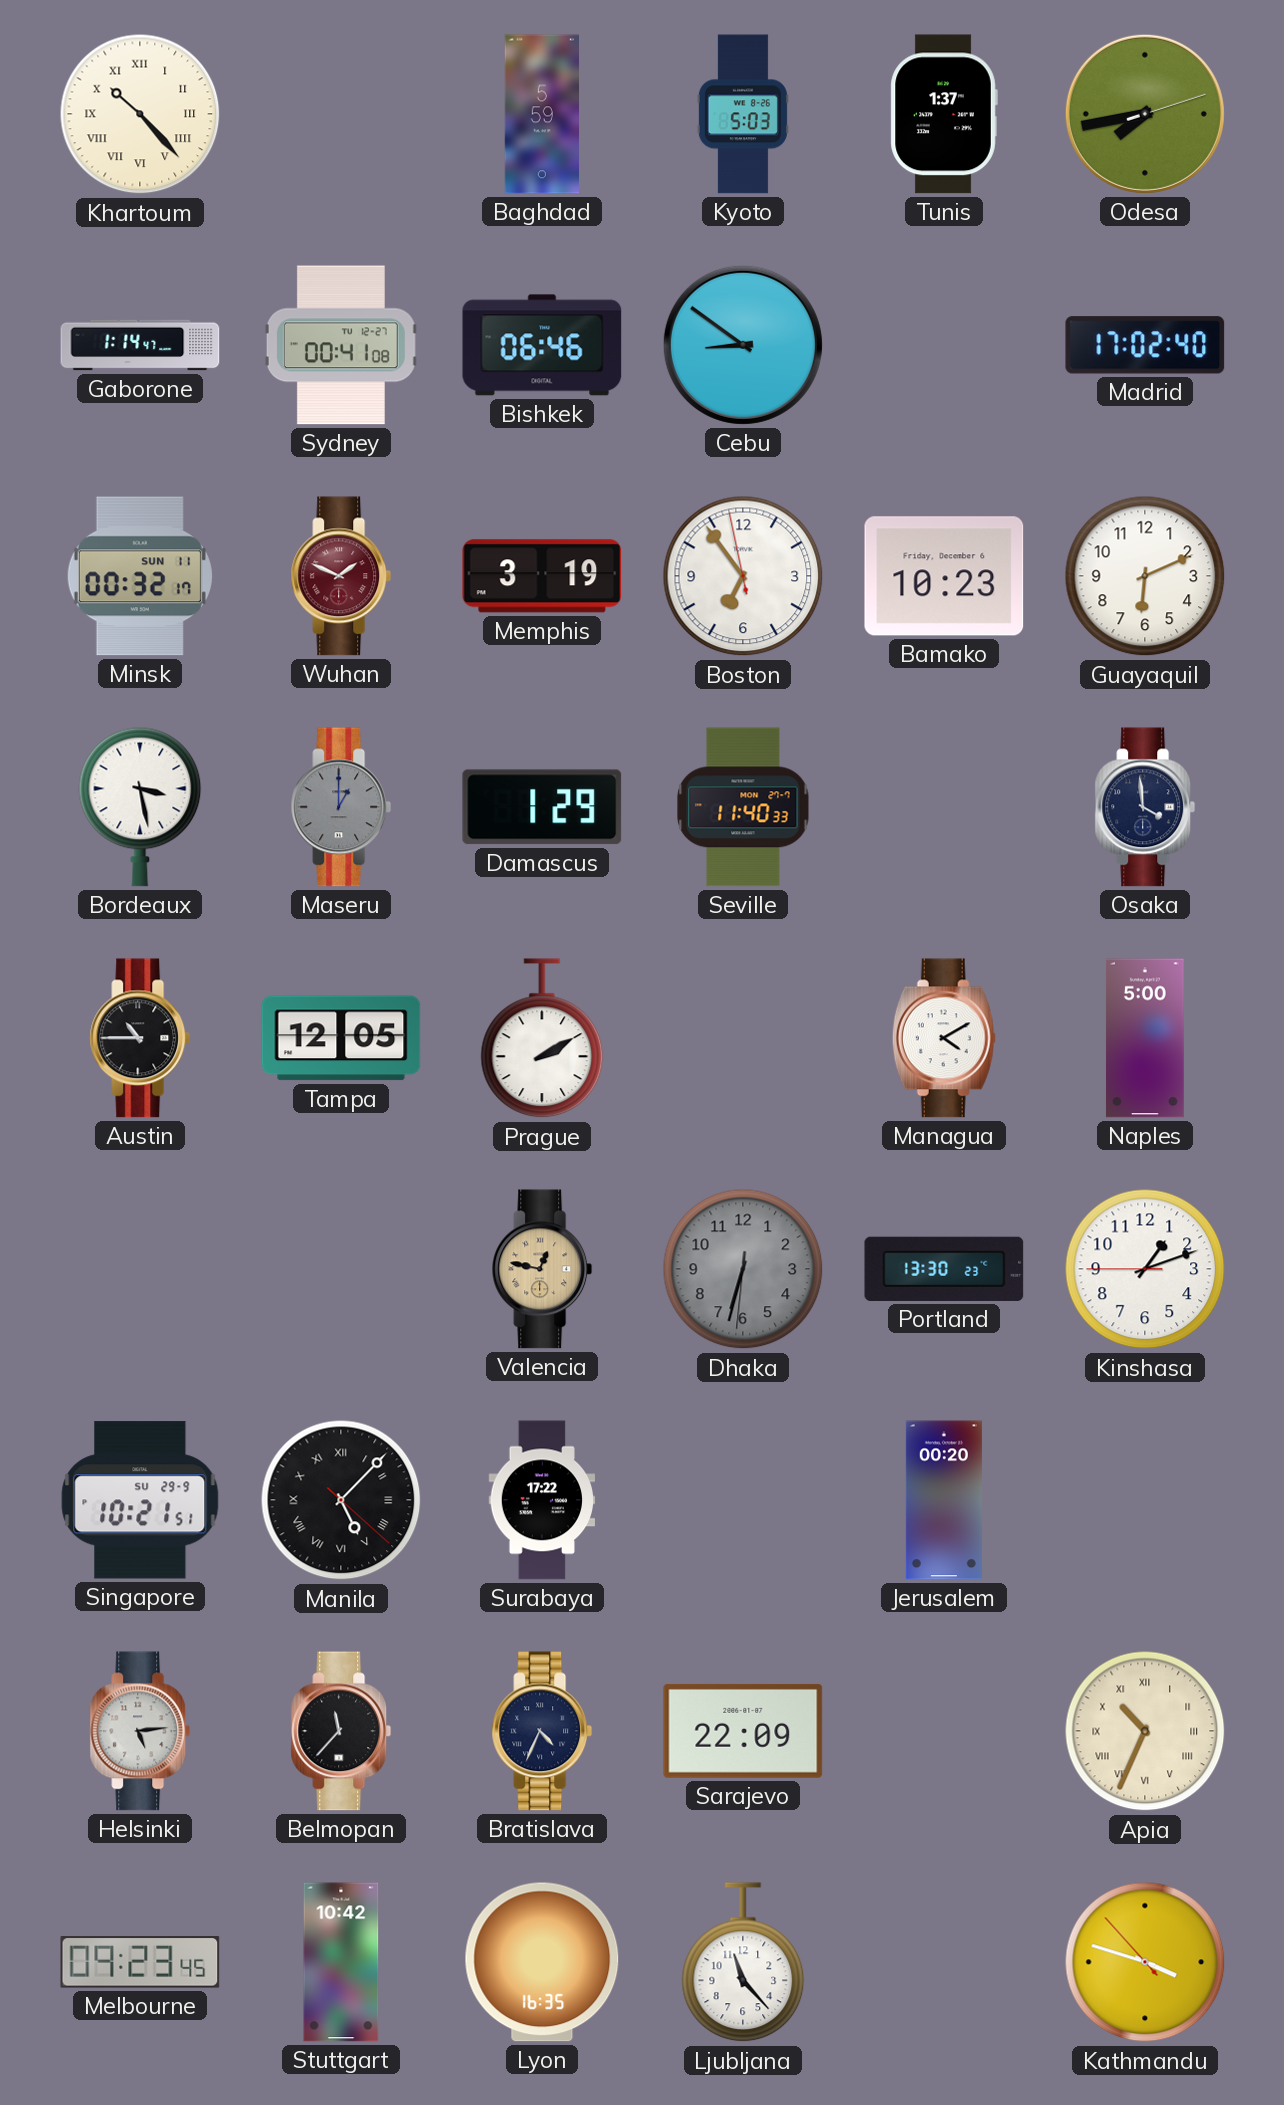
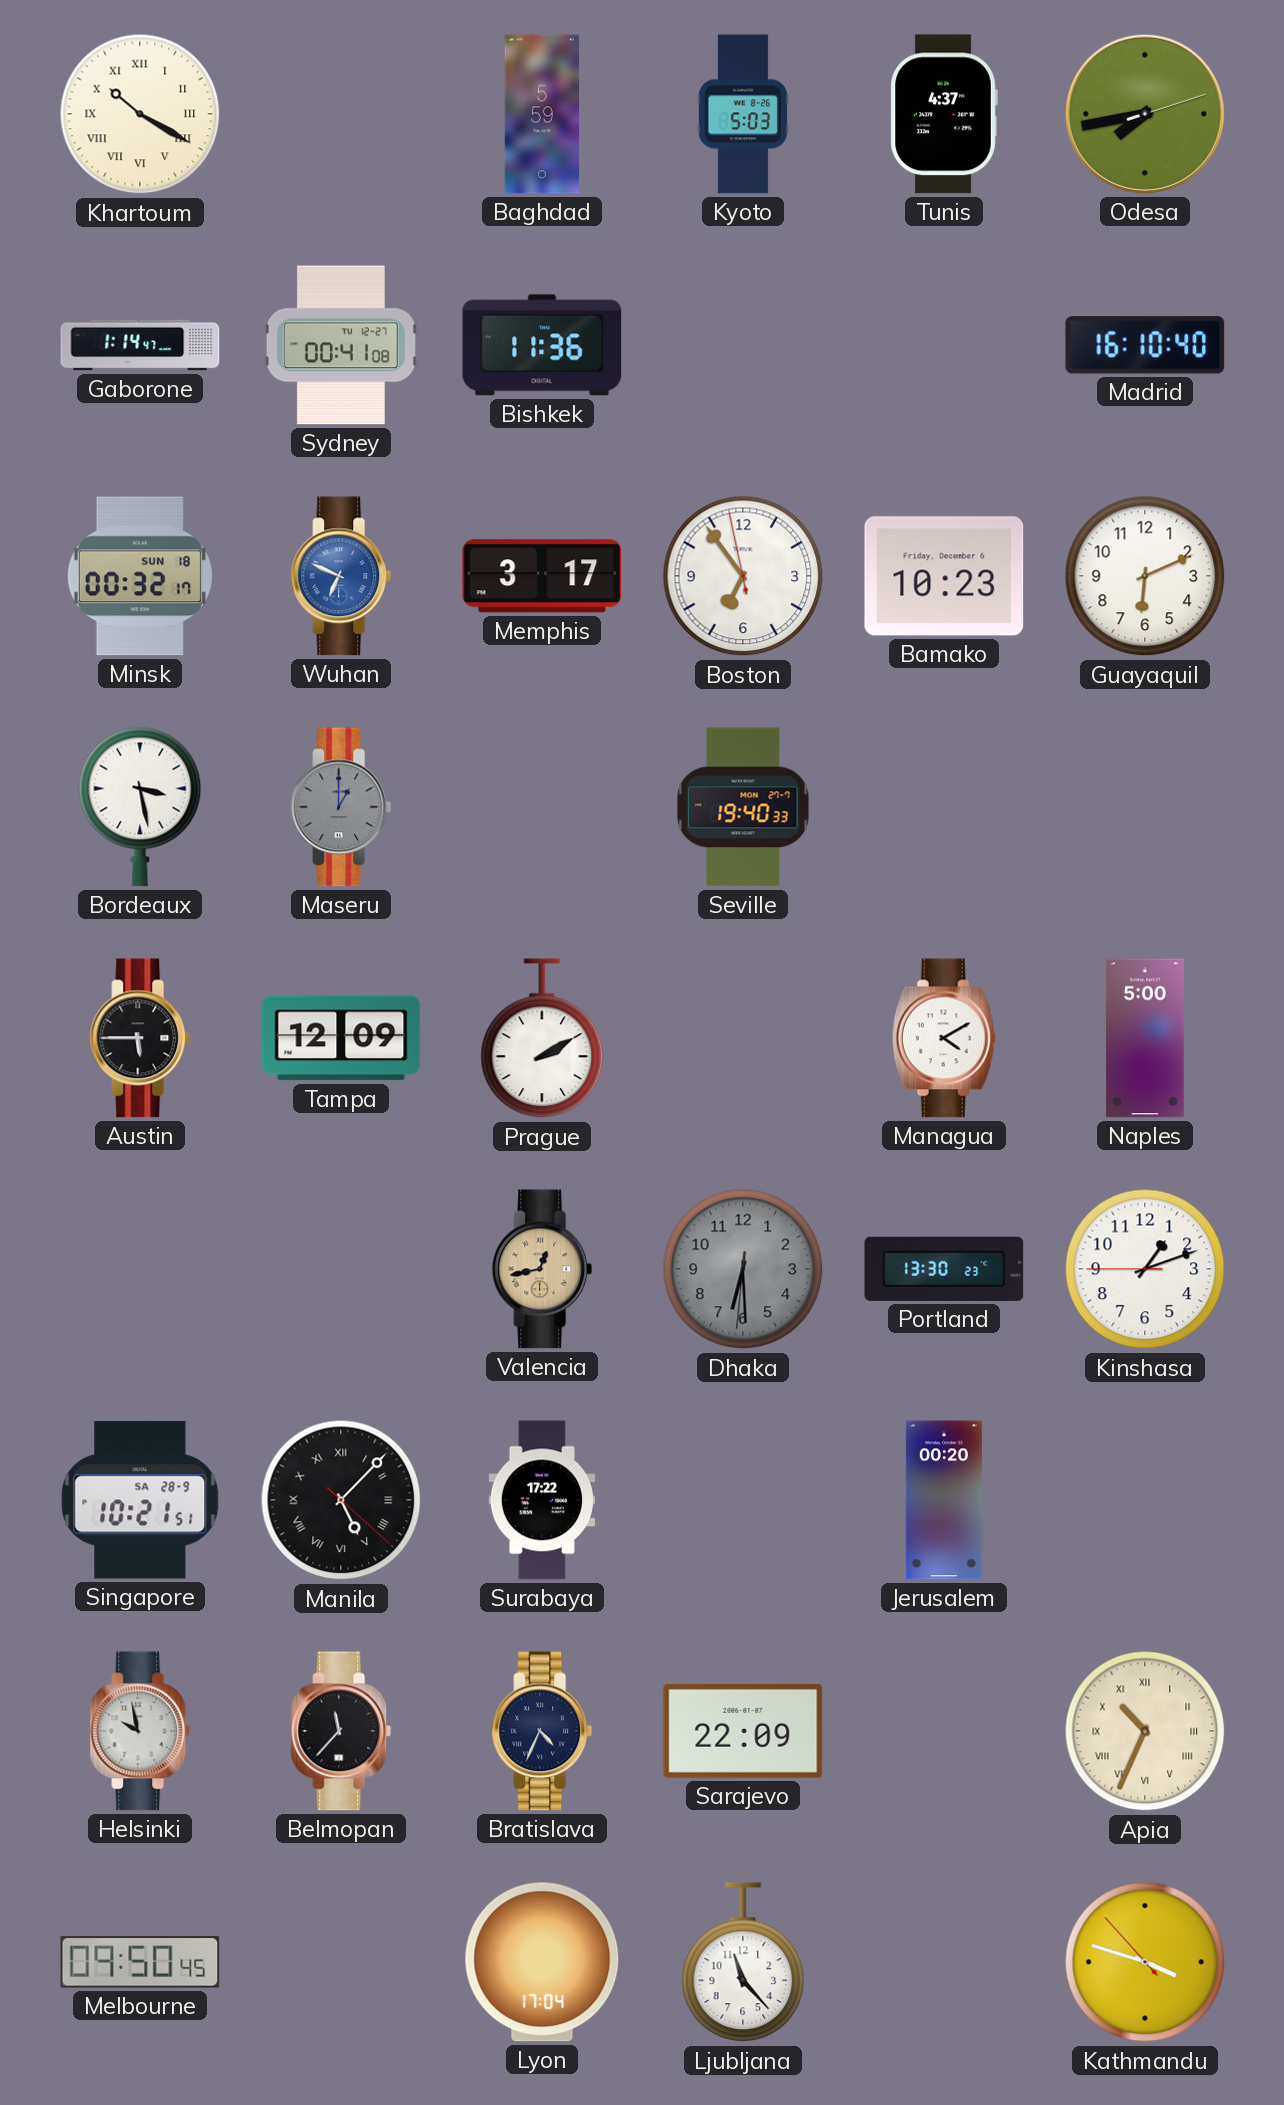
Khartoum: 10:23 -> 10:20
Tunis: 1:37 -> 4:37
Bishkek: 06:46 -> 11:36
Cebu: 8:51 -> none
Madrid: 17:02 -> 16:10
Minsk date: SUN 11 -> SUN 18
Wuhan: 1:49 -> 6:49
Wuhan dial: burgundy -> blue
Memphis: 3:19 -> 3:17
Damascus: 1:29 -> none
Seville: 11:40 -> 19:40
Osaka: 3:59 -> none
Austin: 10:45 -> 5:45
Tampa: 12:05 -> 12:09
Valencia: 12:47 -> 12:43
Dhaka: 6:32 -> 6:29
Singapore date: SU 29-9 -> SA 28-9
Helsinki: 5:14 -> 9:58
Melbourne: 09:23 -> 09:50
Stuttgart: 10:42 -> none
Lyon: 16:35 -> 17:04
